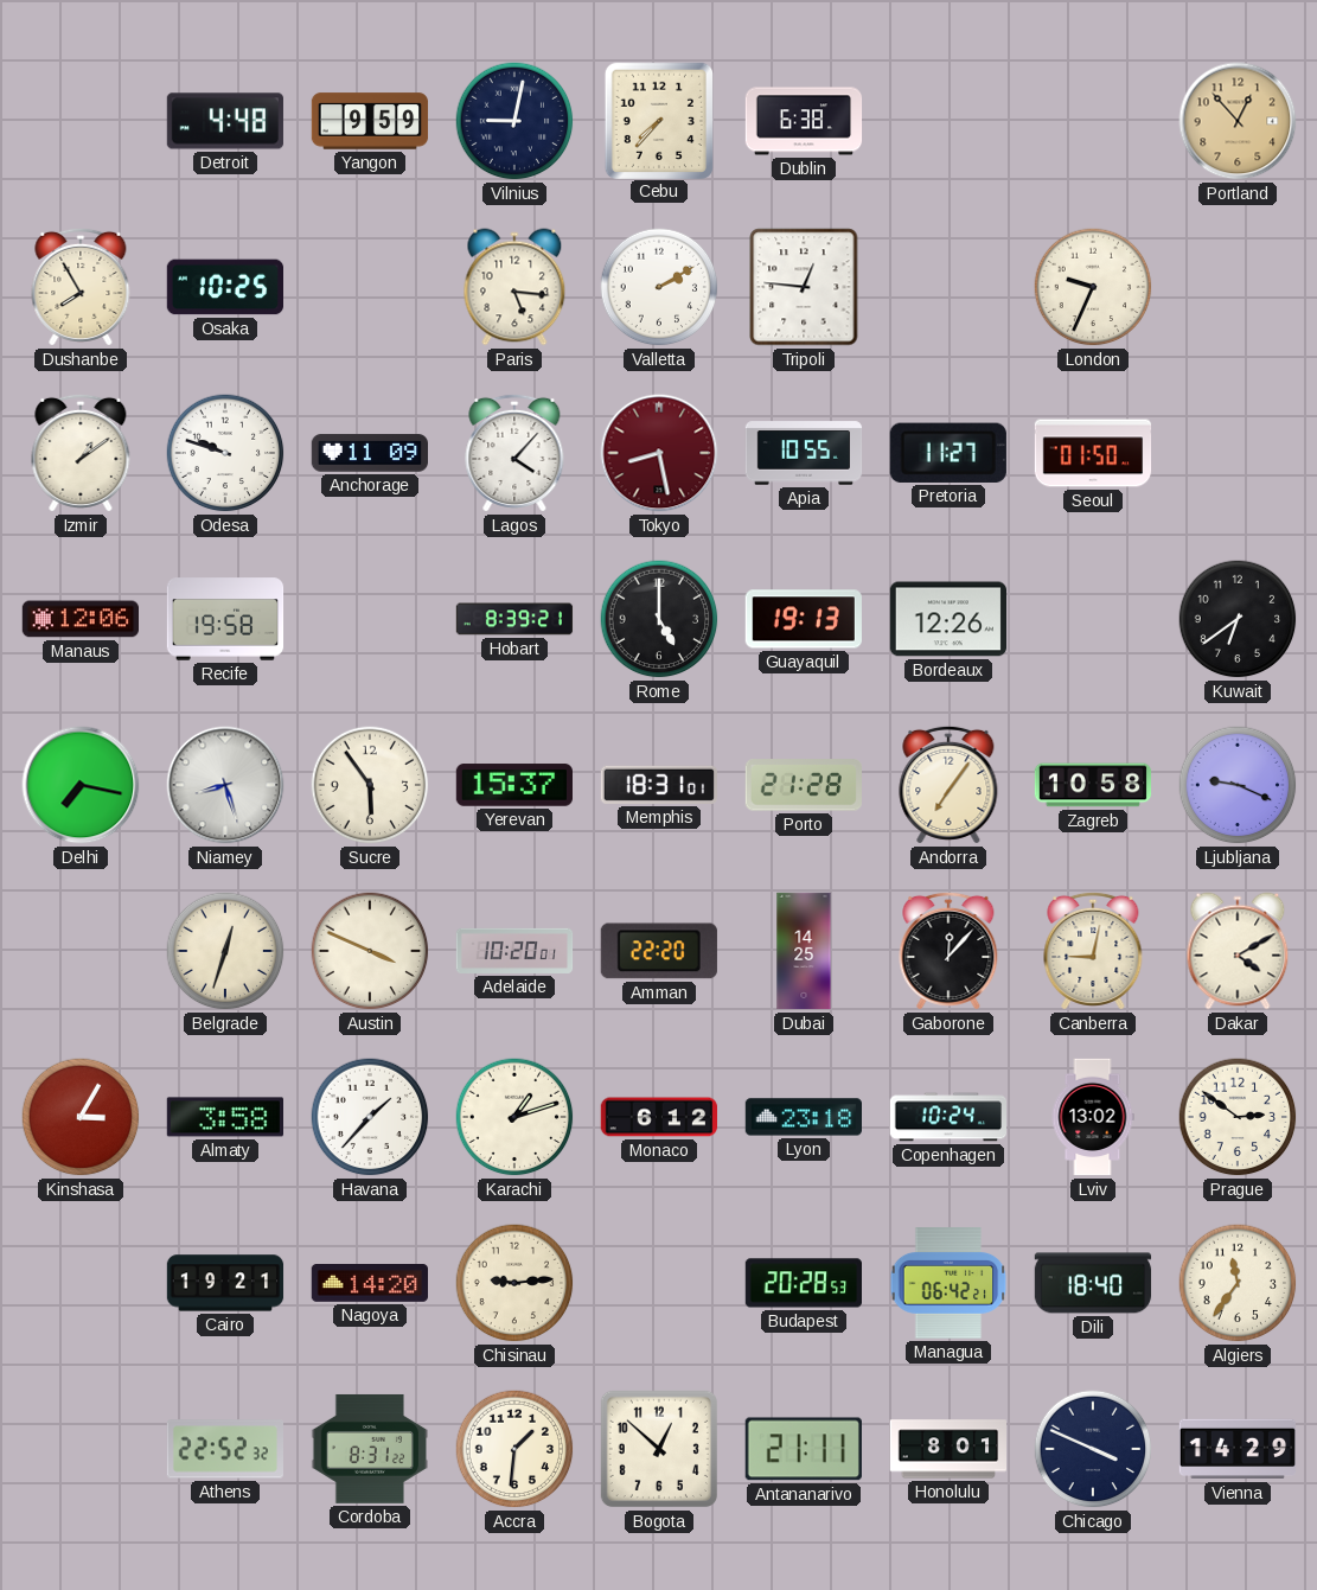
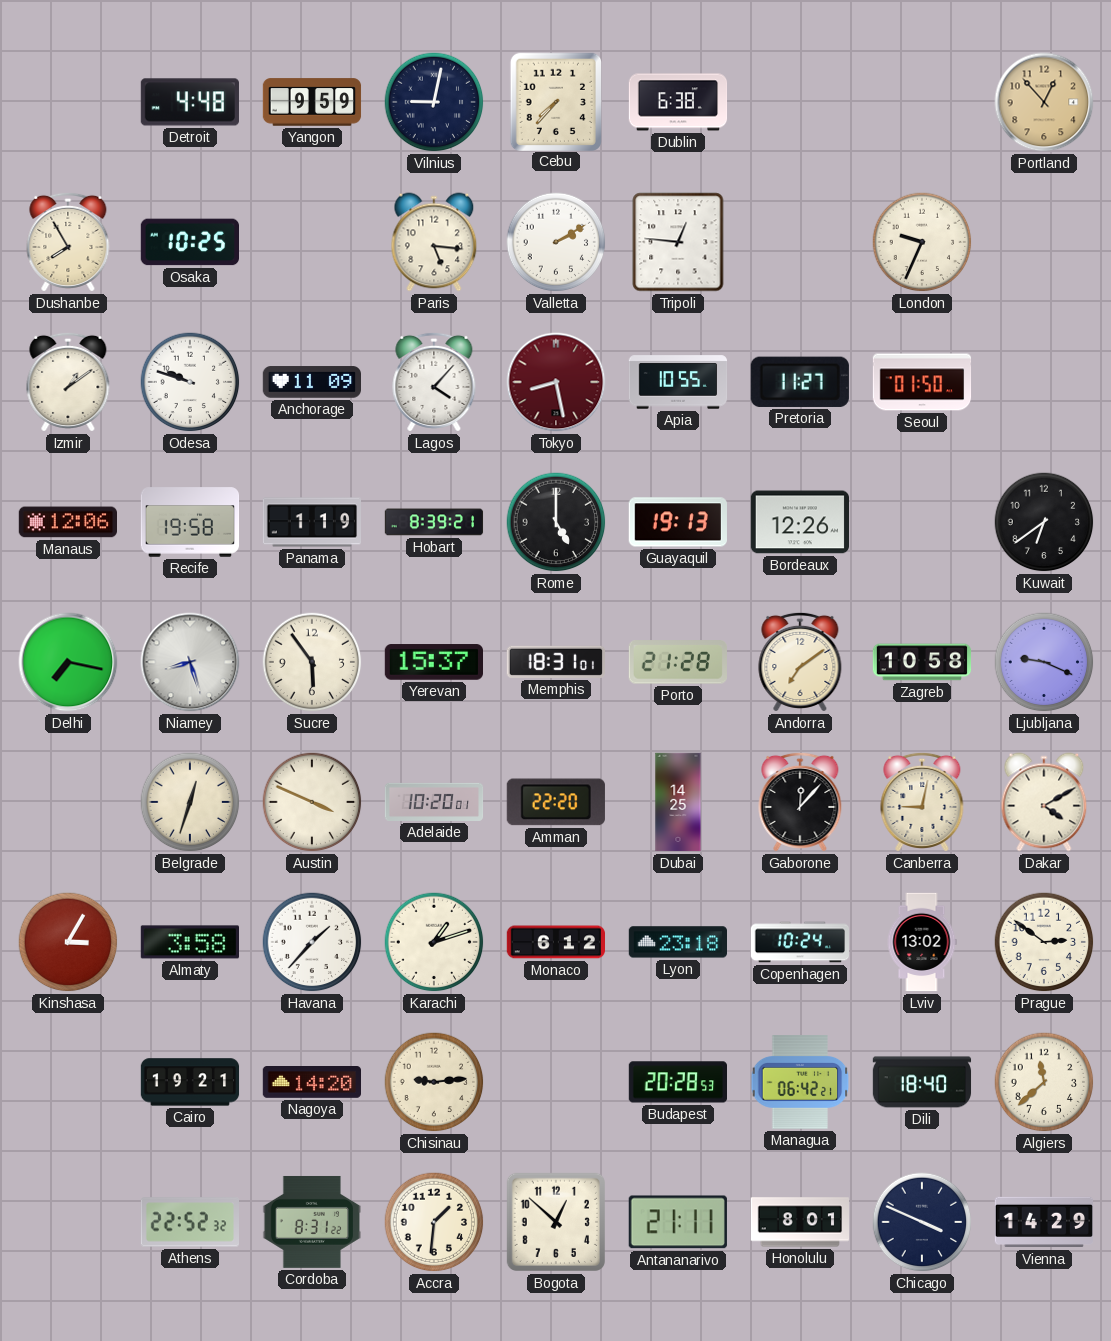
Panama: none -> 1:19
Andorra: 7:06 -> 7:09
Algiers: 11:36 -> 11:38
